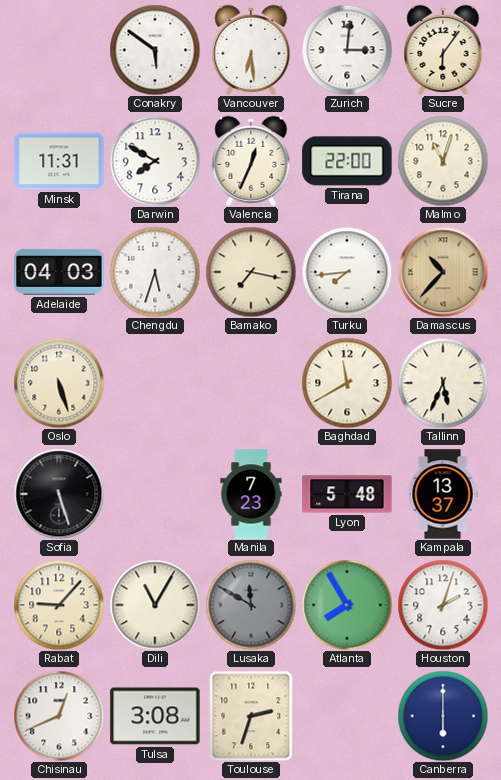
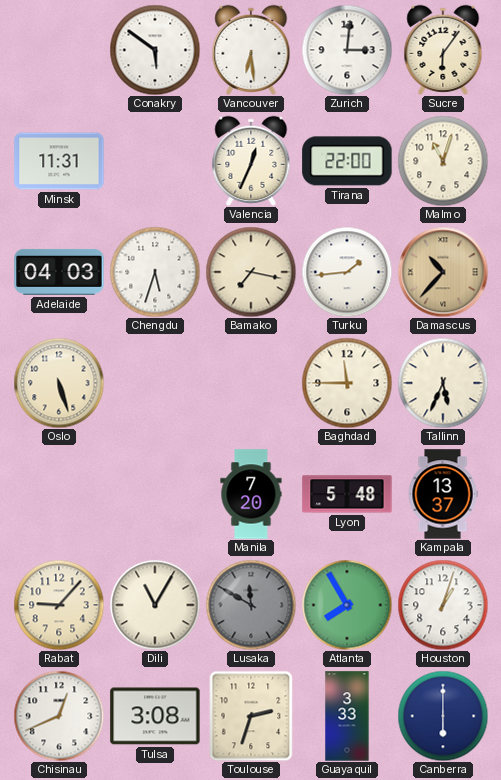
Darwin: 7:50 -> none
Turku: 7:44 -> 1:44
Baghdad: 11:40 -> 11:45
Sofia: 5:27 -> none
Manila: 7:23 -> 7:20
Houston: 2:03 -> 1:03
Guayaquil: none -> 3:33
